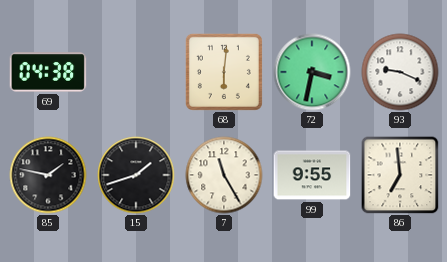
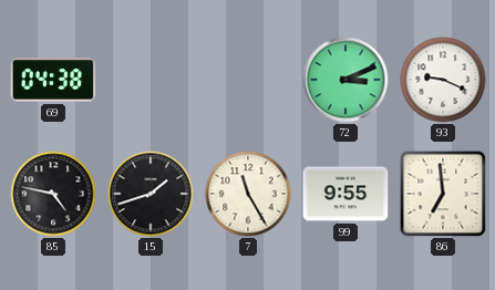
68: 6:01 -> none
72: 3:32 -> 3:11
85: 1:47 -> 4:47
